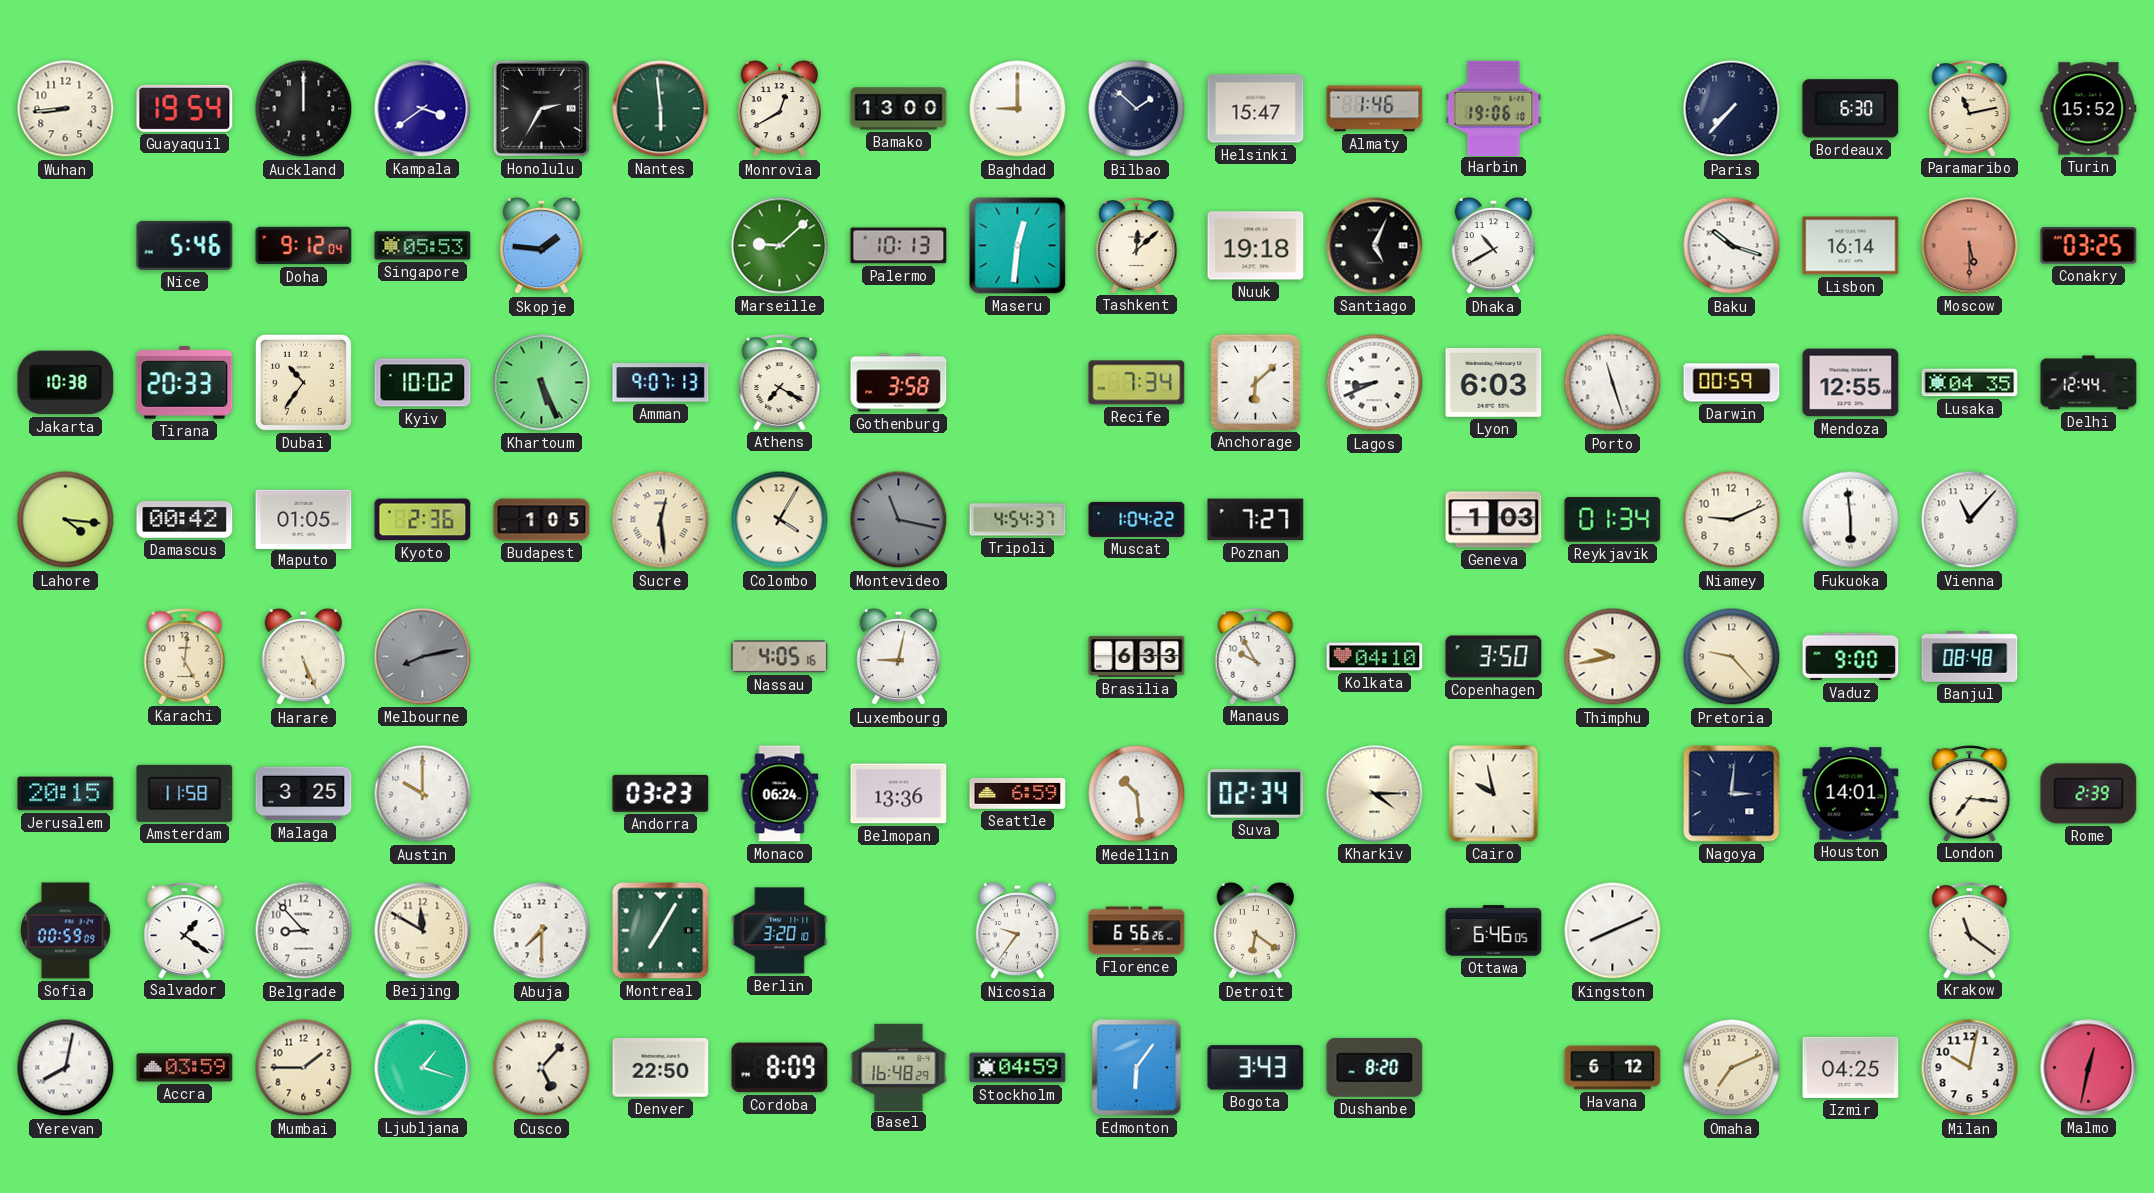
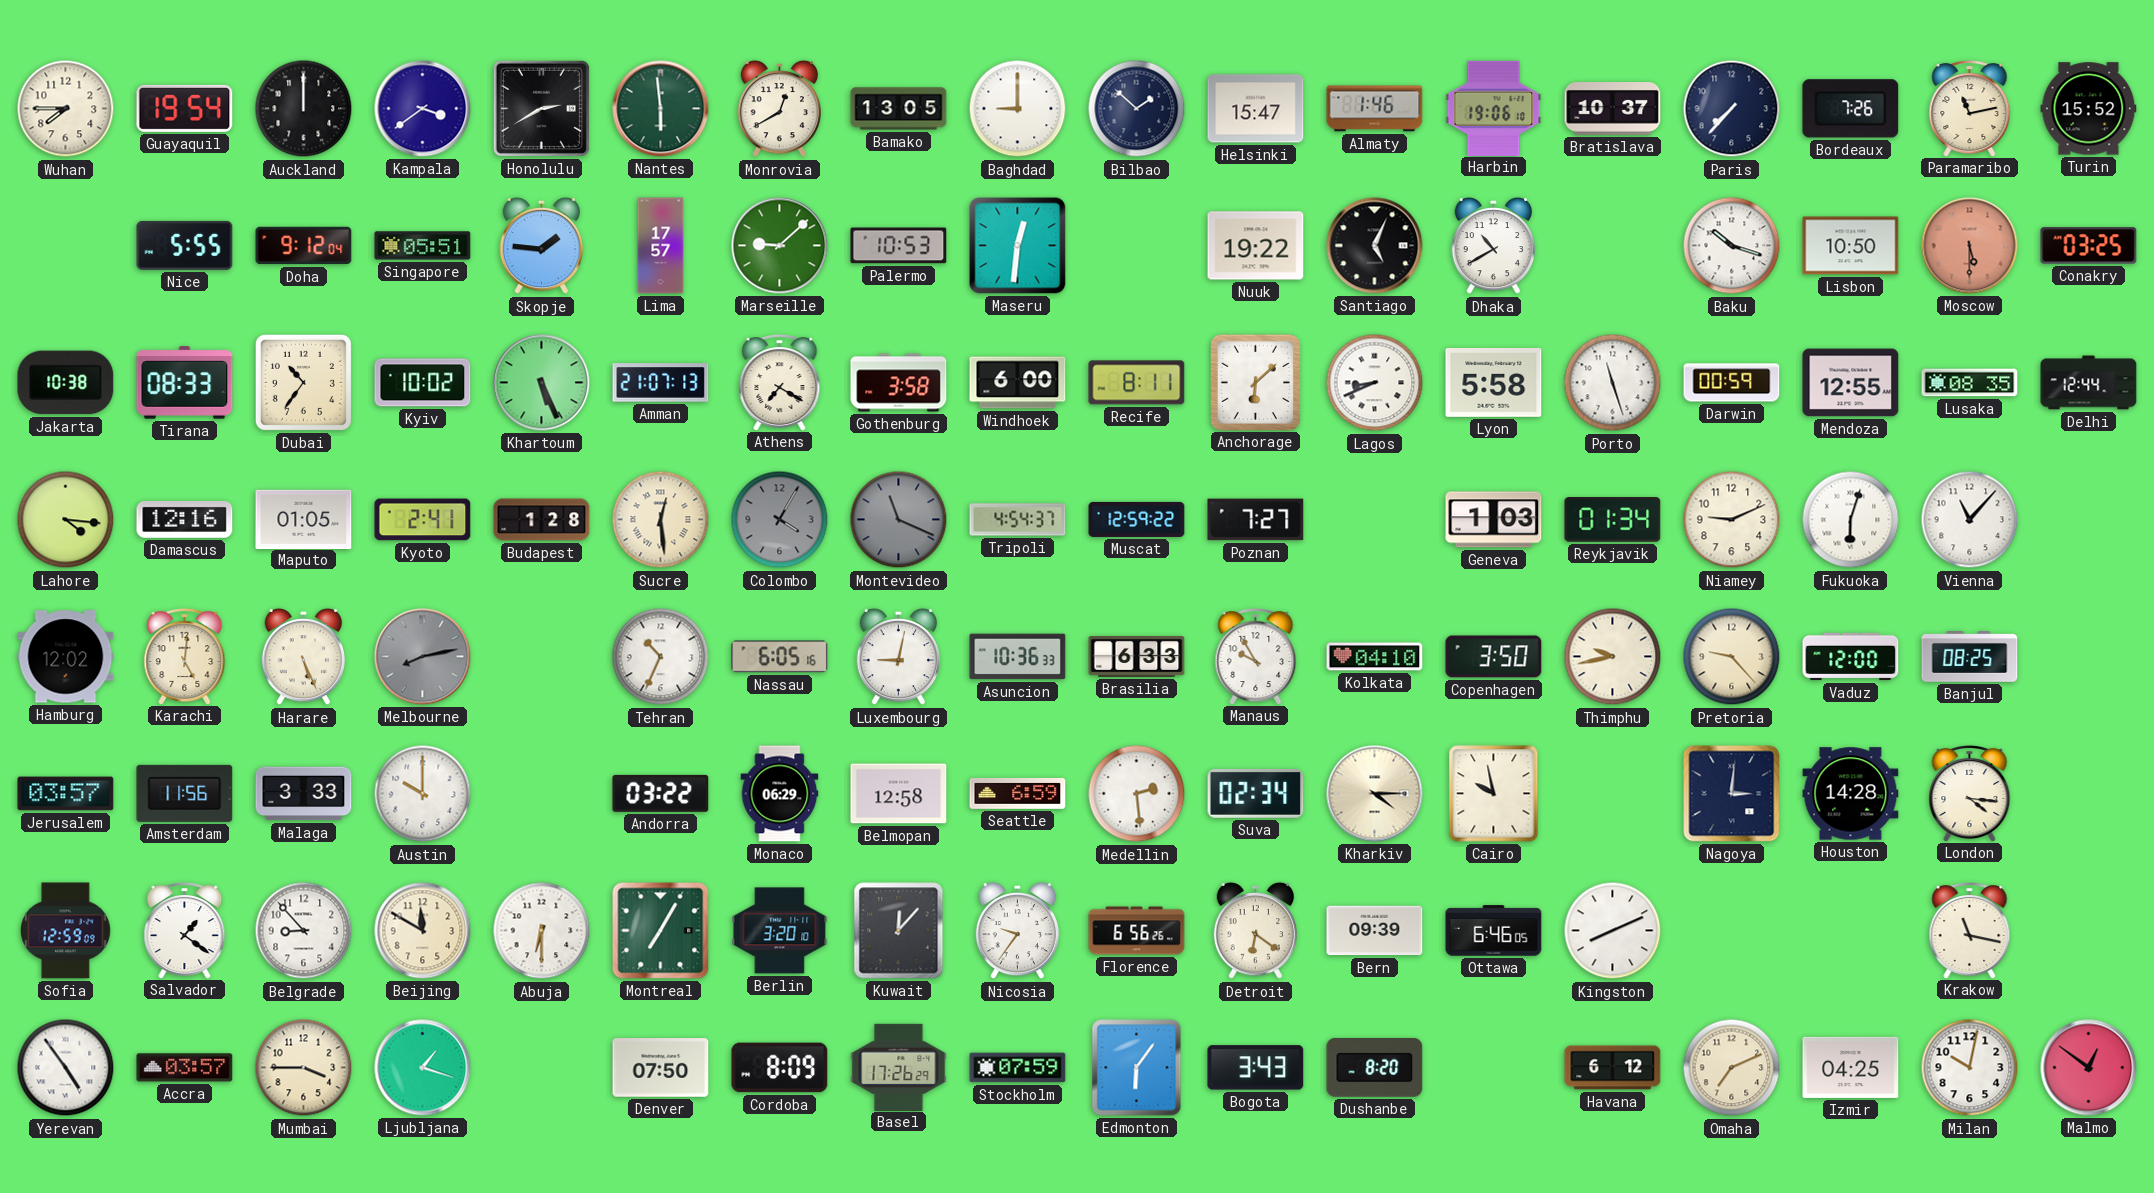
Wuhan: 8:44 -> 7:45
Honolulu: 2:35 -> 2:40
Bamako: 13:00 -> 13:05
Bratislava: none -> 10:37
Bordeaux: 6:30 -> 7:26
Nice: 5:46 -> 5:55
Singapore: 05:53 -> 05:51
Lima: none -> 17:57
Palermo: 10:13 -> 10:53
Tashkent: 12:08 -> none
Nuuk: 19:18 -> 19:22
Lisbon: 16:14 -> 10:50
Tirana: 20:33 -> 08:33
Amman: 9:07 -> 21:07
Windhoek: none -> 6:00
Recife: 7:34 -> 8:11
Lyon: 6:03 -> 5:58
Lusaka: 04:35 -> 08:35
Damascus: 00:42 -> 12:16
Kyoto: 2:36 -> 2:41
Budapest: 1:05 -> 1:28
Colombo dial: cream -> grey
Montevideo: 11:17 -> 11:19
Muscat: 1:04 -> 12:59
Fukuoka: 5:59 -> 6:03
Hamburg: none -> 12:02
Tehran: none -> 10:34
Nassau: 4:05 -> 6:05
Asuncion: none -> 10:36
Vaduz: 9:00 -> 12:00
Banjul: 08:48 -> 08:25
Jerusalem: 20:15 -> 03:57
Amsterdam: 11:58 -> 11:56
Malaga: 3:25 -> 3:33
Andorra: 03:23 -> 03:22
Monaco: 06:24 -> 06:29
Belmopan: 13:36 -> 12:58
Medellin: 10:29 -> 2:29
Houston: 14:01 -> 14:28
London: 7:16 -> 4:16
Rome: 2:39 -> none
Sofia: 00:59 -> 12:59
Abuja: 7:30 -> 6:30
Kuwait: none -> 12:07
Bern: none -> 09:39
Krakow: 11:21 -> 11:17
Yerevan: 8:02 -> 4:54
Accra: 03:59 -> 03:57
Mumbai: 1:45 -> 3:45
Cusco: 5:07 -> none
Denver: 22:50 -> 07:50
Basel: 16:48 -> 17:26
Stockholm: 04:59 -> 07:59
Malmo: 12:32 -> 12:51
